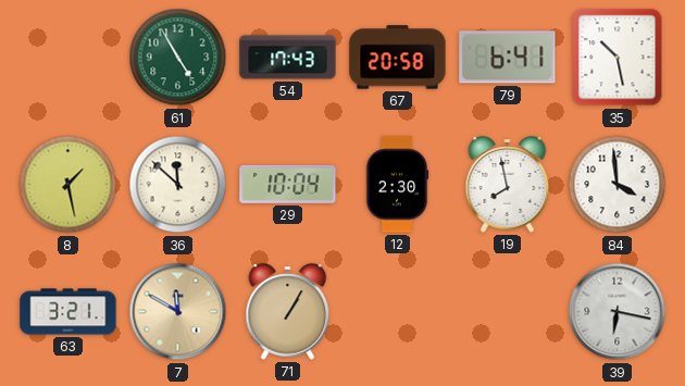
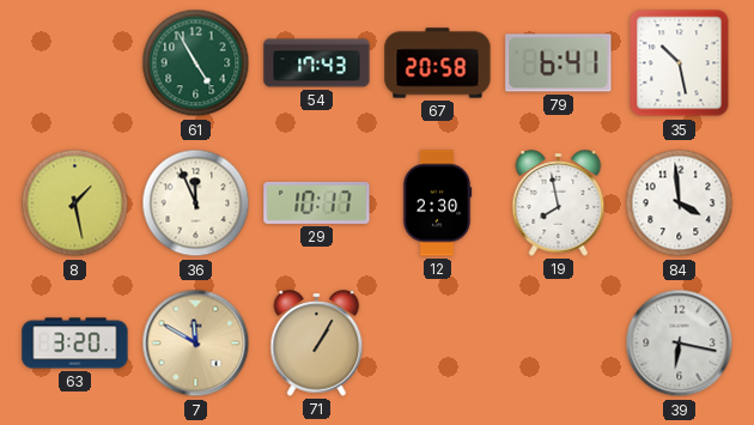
36: 11:52 -> 11:56
29: 10:04 -> 10:17
63: 3:21 -> 3:20
